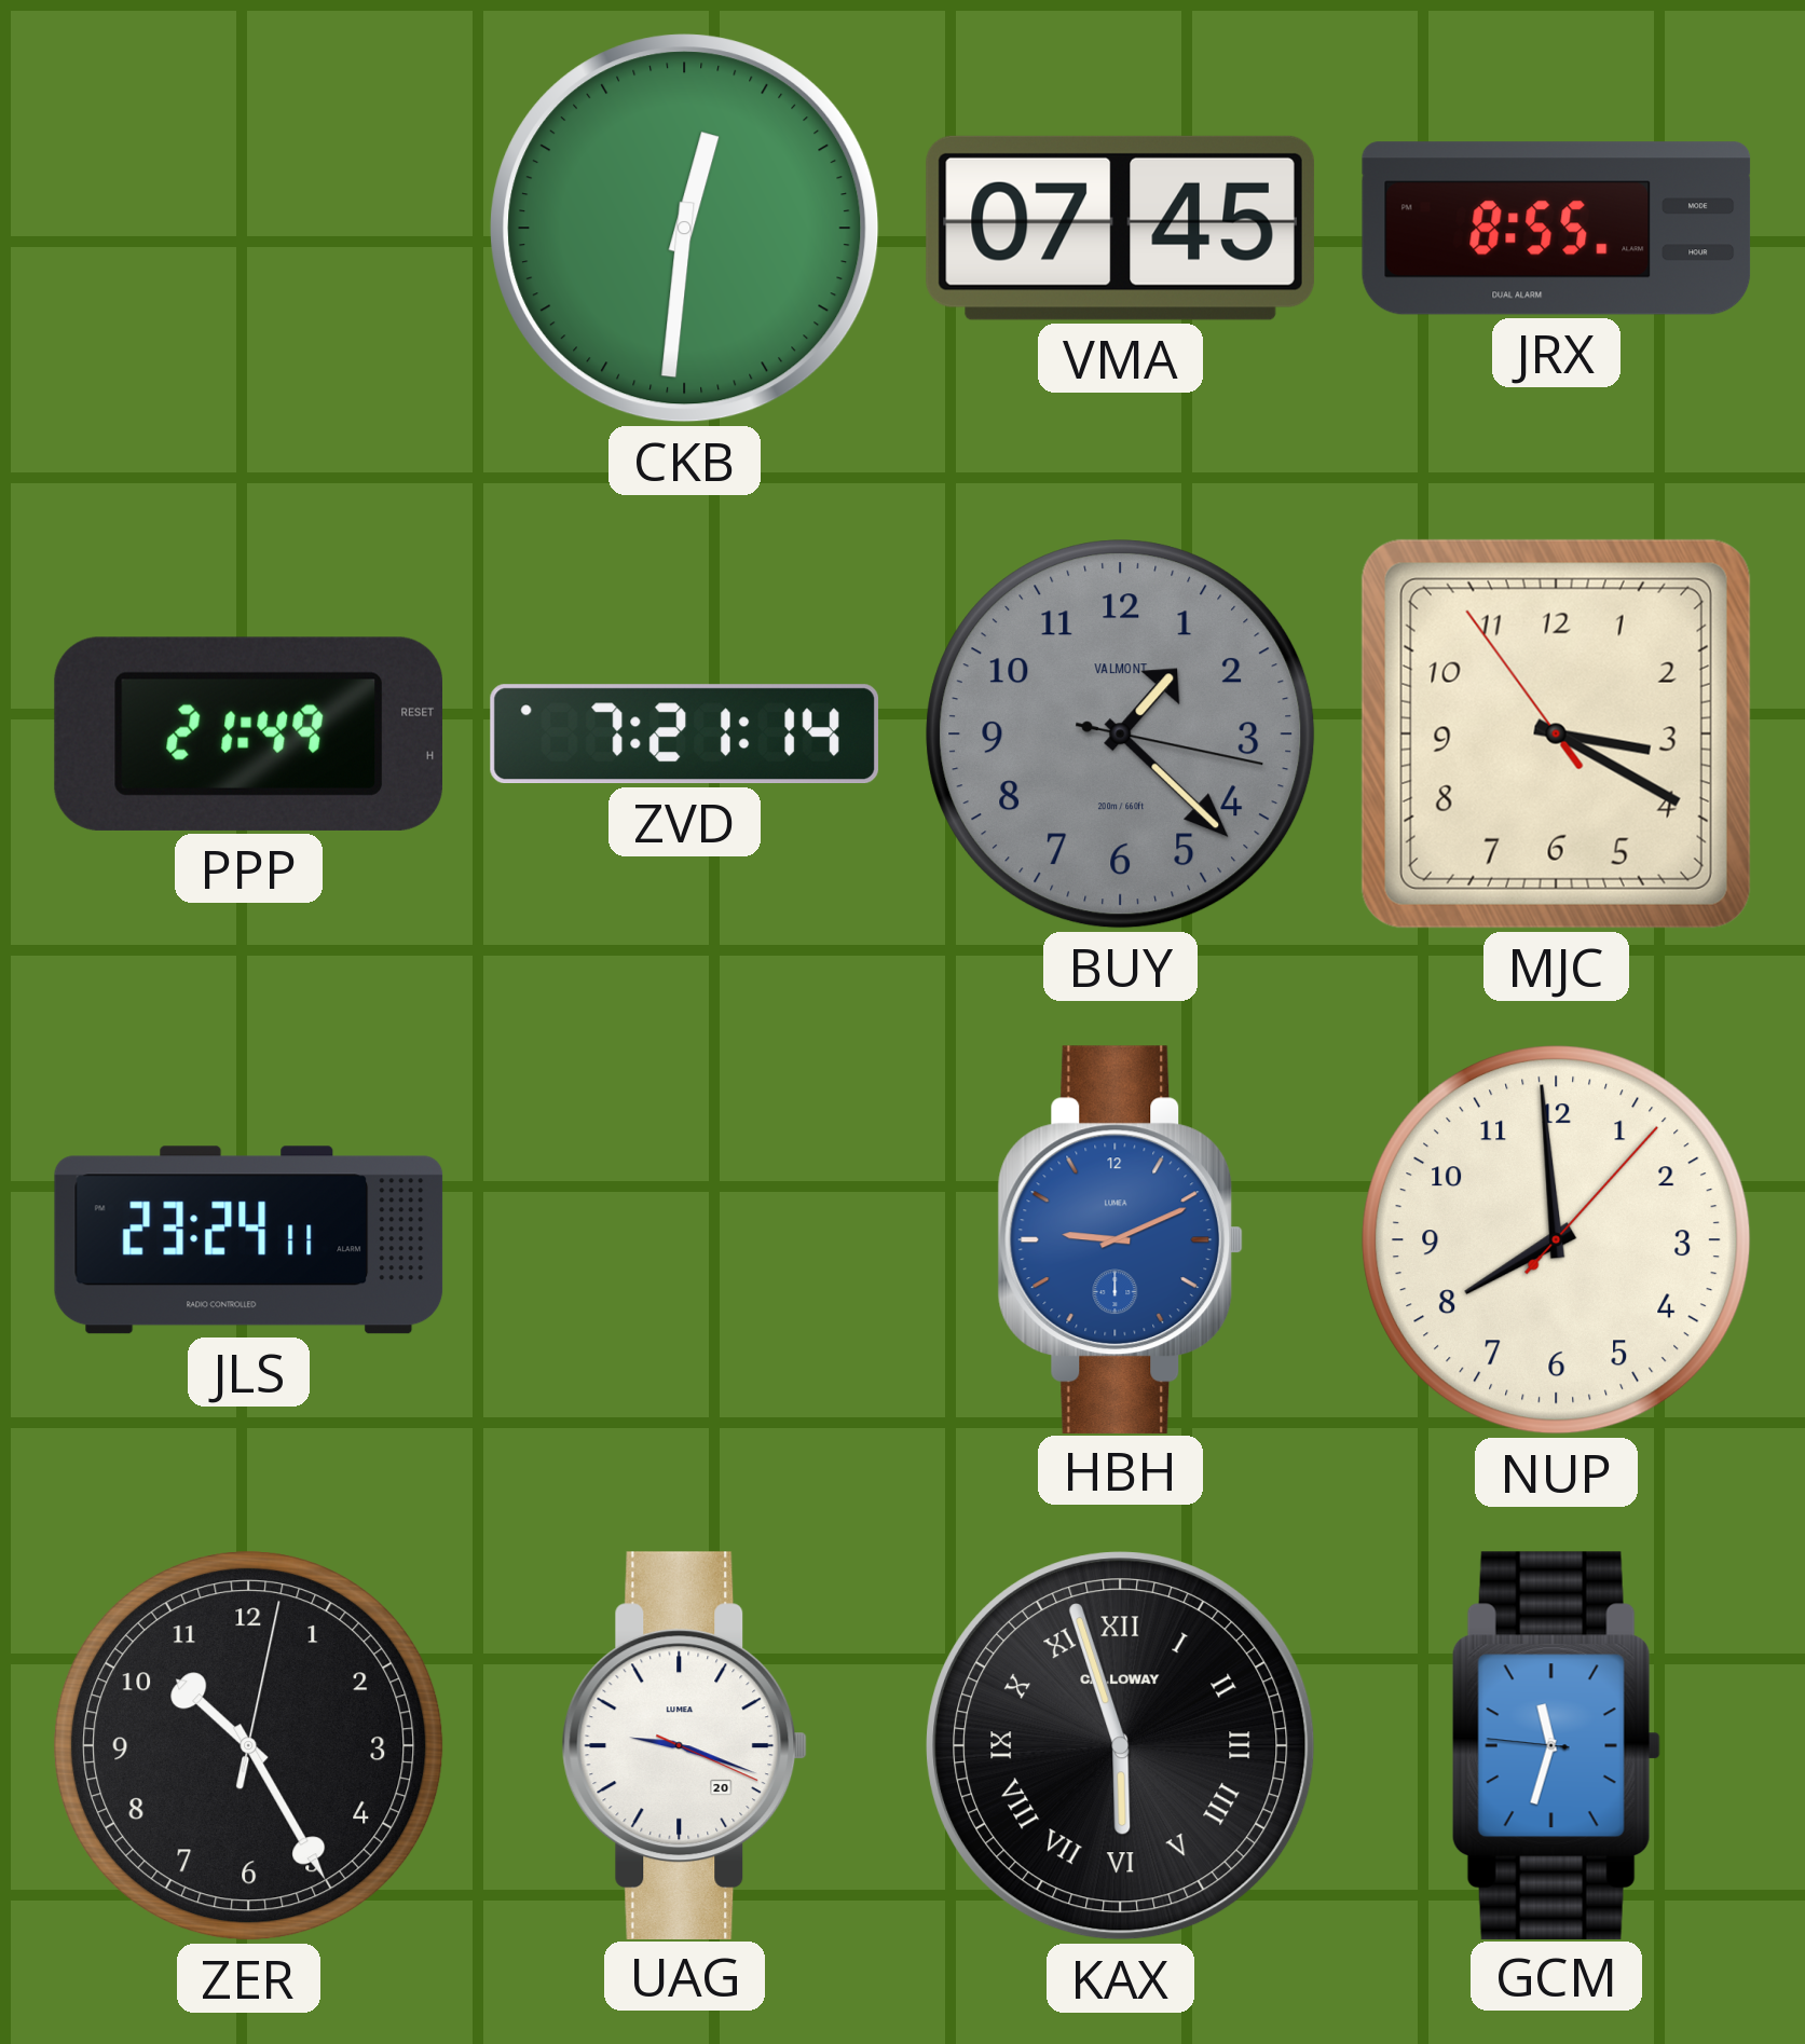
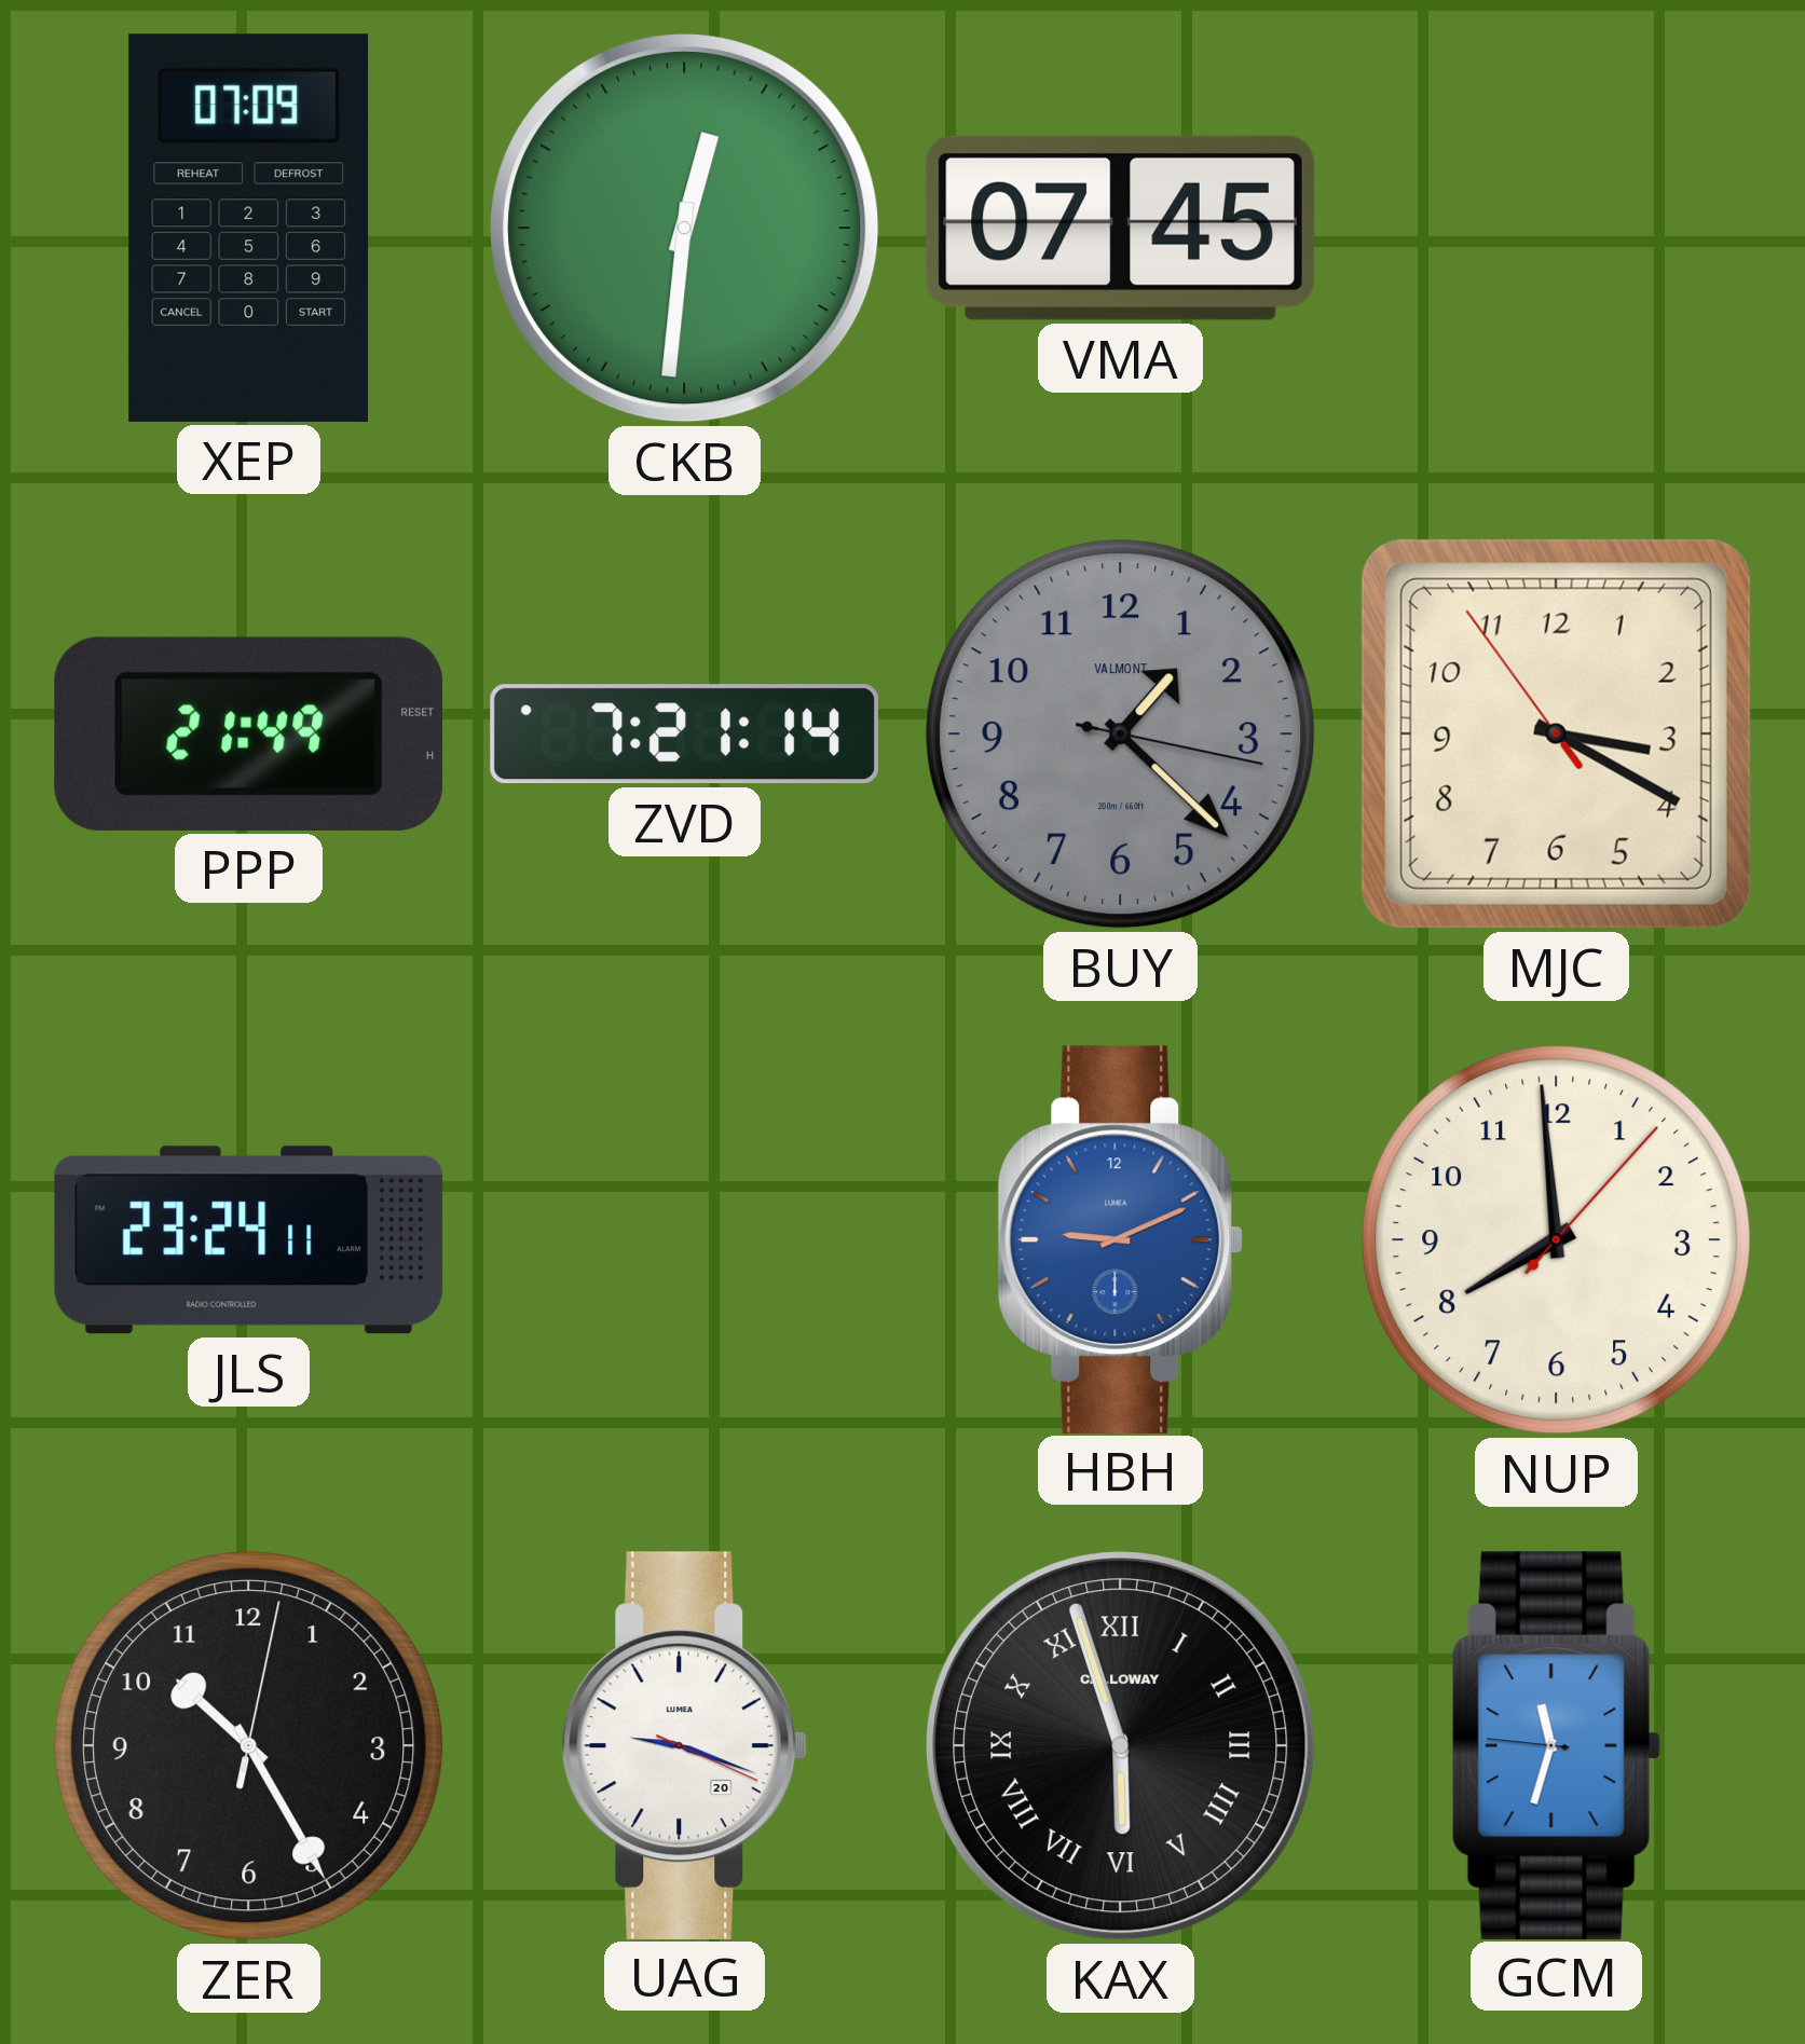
XEP: none -> 07:09
JRX: 8:55 -> none
